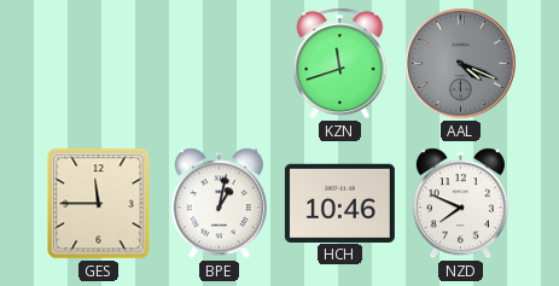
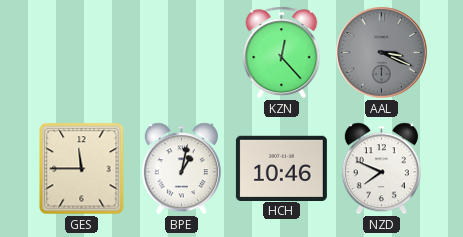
KZN: 11:42 -> 12:23
AAL: 4:19 -> 3:19
